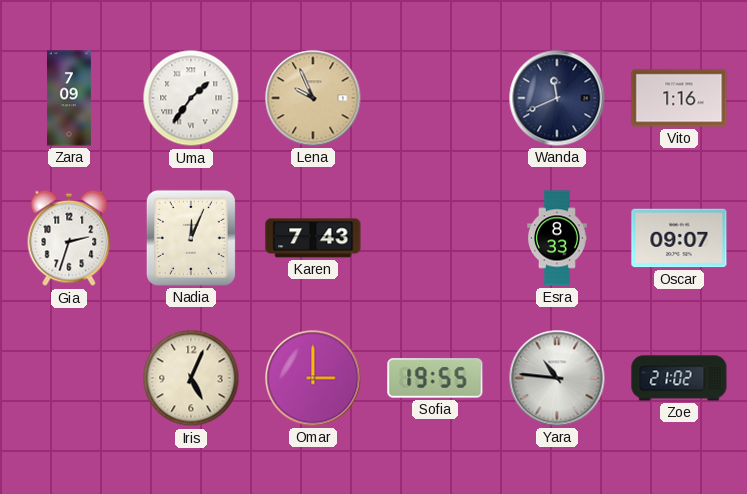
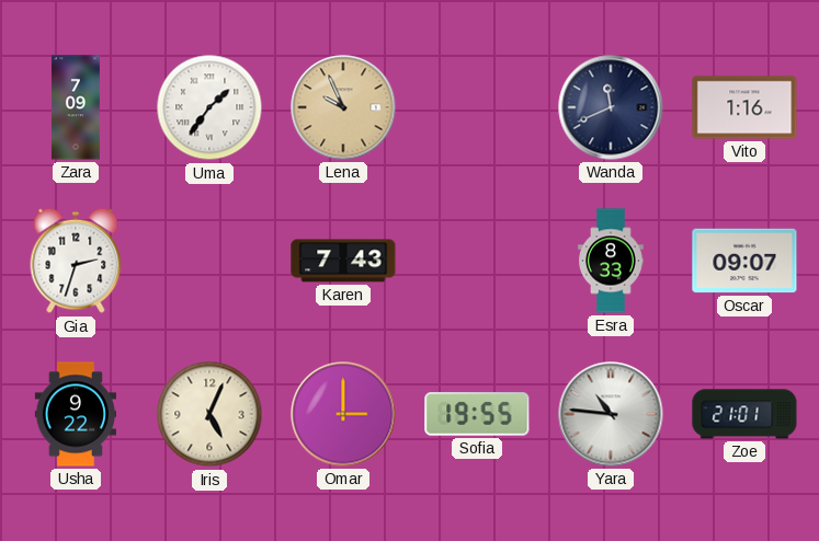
Nadia: 12:04 -> none
Usha: none -> 9:22
Zoe: 21:02 -> 21:01
